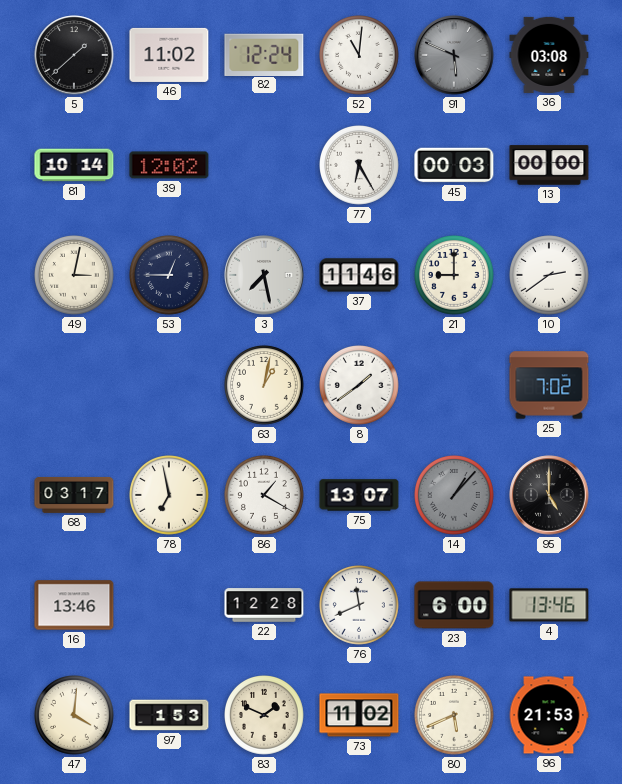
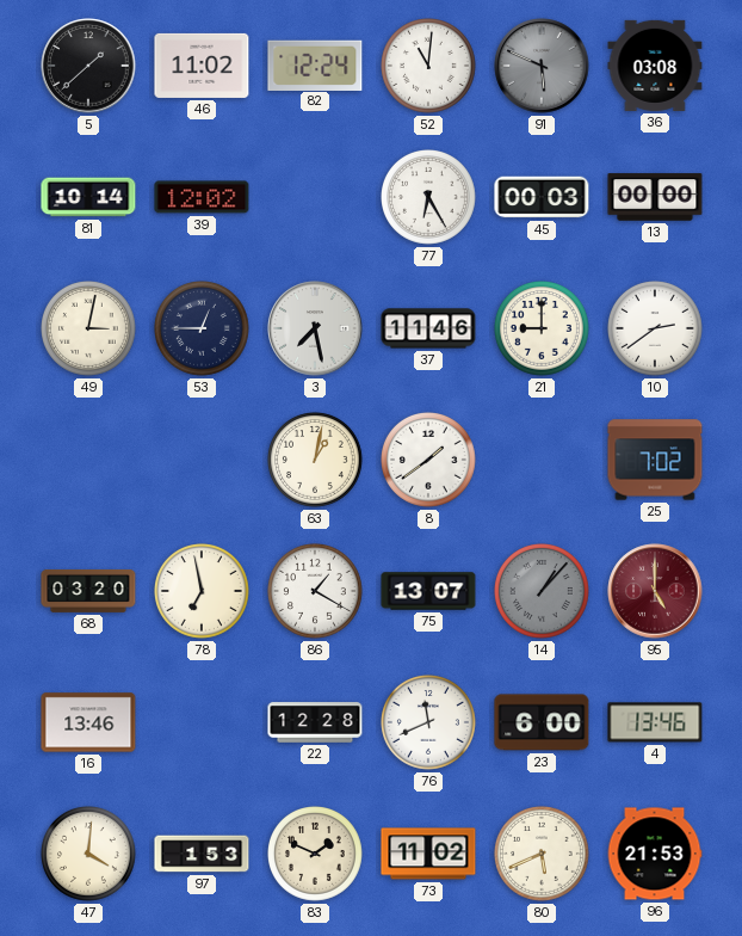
68: 03:17 -> 03:20
95 dial: black -> burgundy
